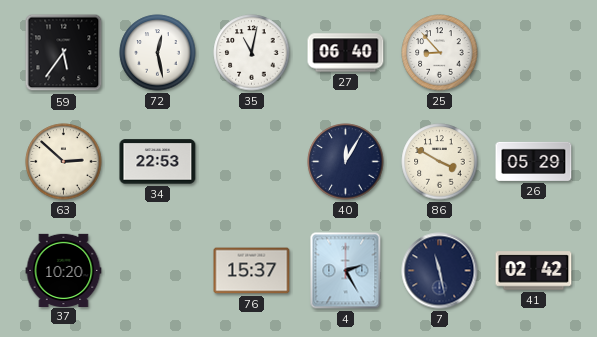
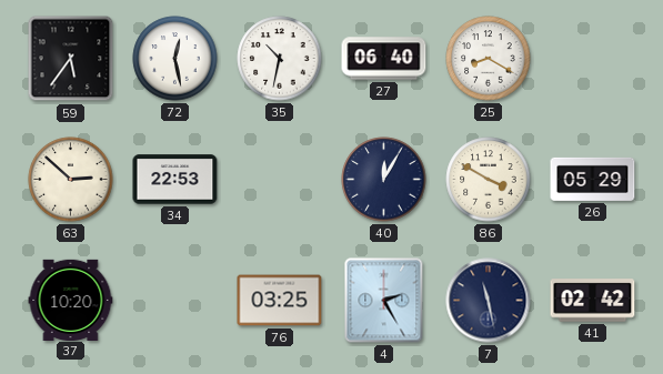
35: 11:02 -> 10:32
25: 8:53 -> 8:20
76: 15:37 -> 03:25
